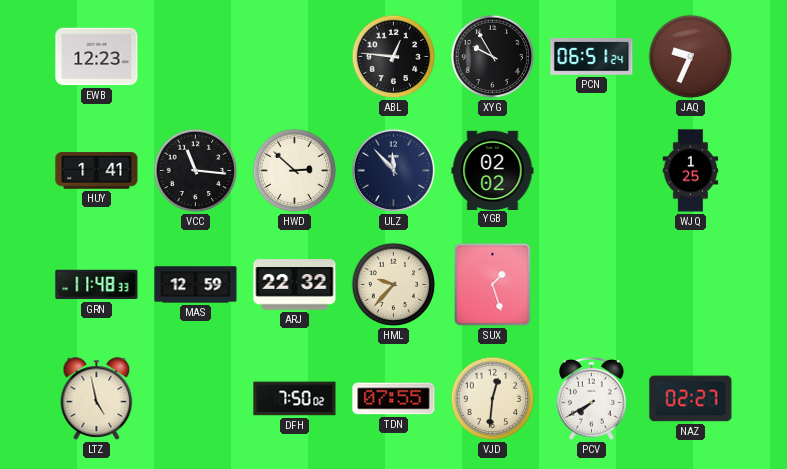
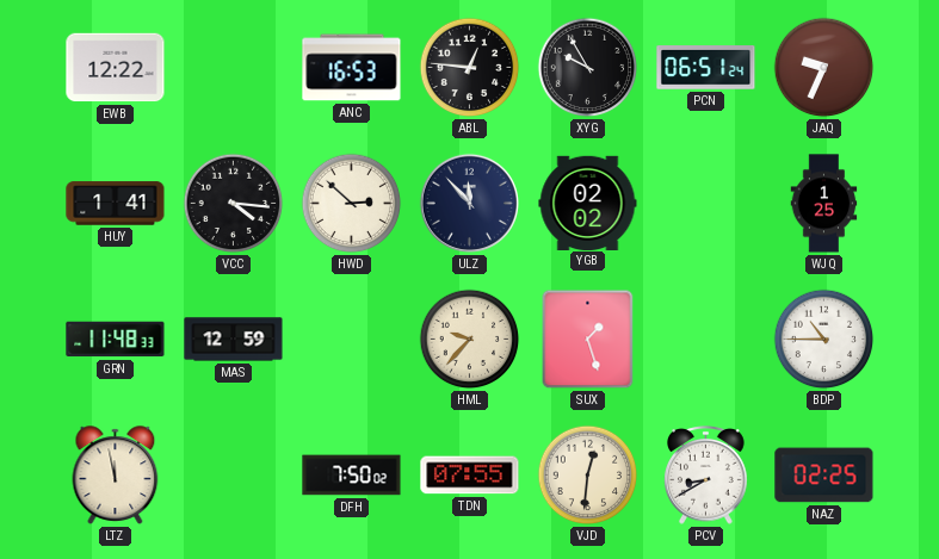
EWB: 12:23 -> 12:22
ANC: none -> 16:53
VCC: 11:16 -> 4:16
ARJ: 22:32 -> none
BDP: none -> 10:45
LTZ: 4:58 -> 11:58
PCV: 7:40 -> 8:40
NAZ: 02:27 -> 02:25
